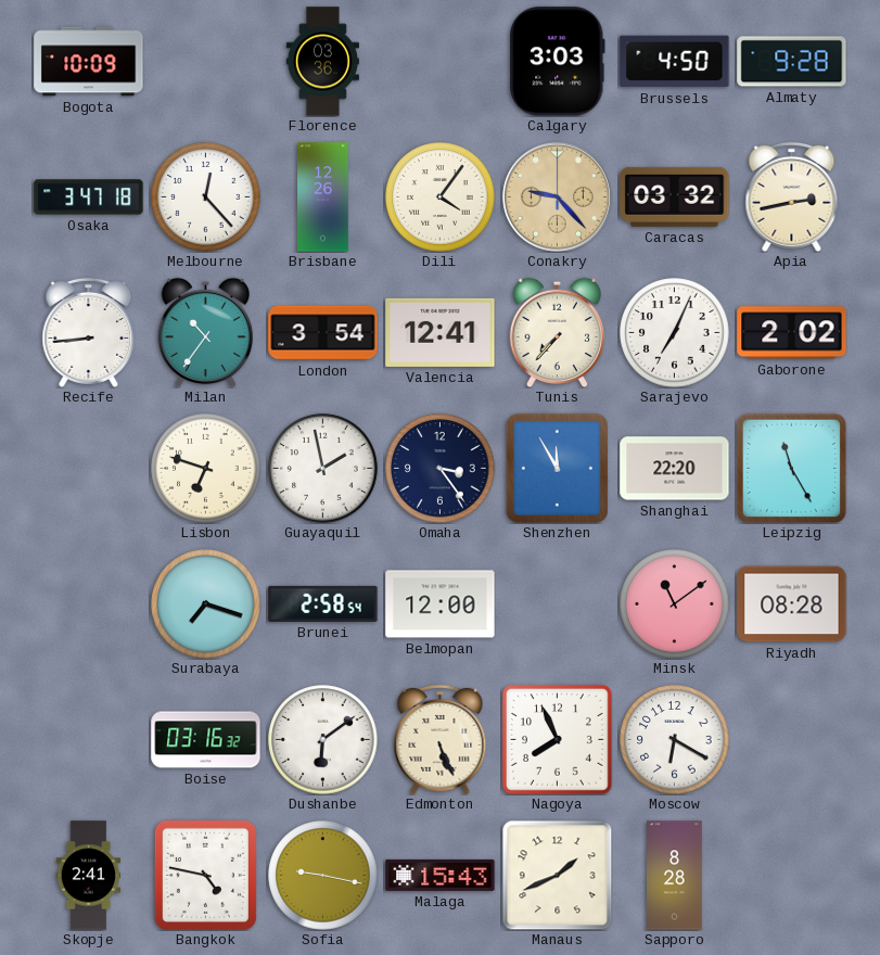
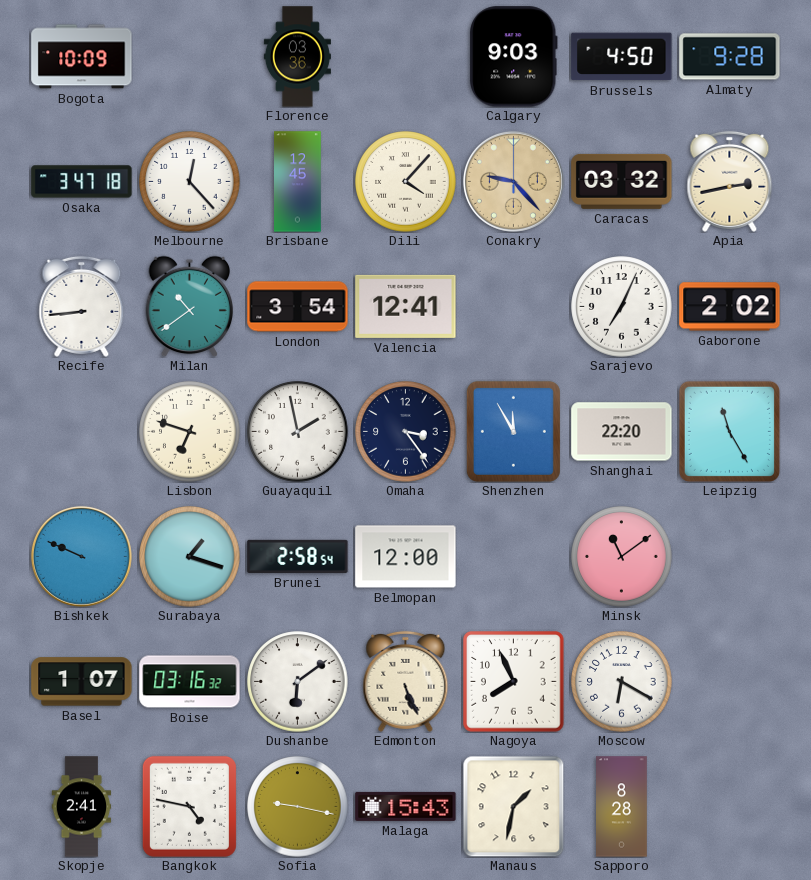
Calgary: 3:03 -> 9:03
Brisbane: 12:26 -> 12:45
Dili: 4:06 -> 4:07
Milan: 10:36 -> 10:39
Tunis: 7:37 -> none
Bishkek: none -> 9:49
Surabaya: 7:18 -> 1:18
Riyadh: 08:28 -> none
Basel: none -> 1:07
Manaus: 1:41 -> 1:32
